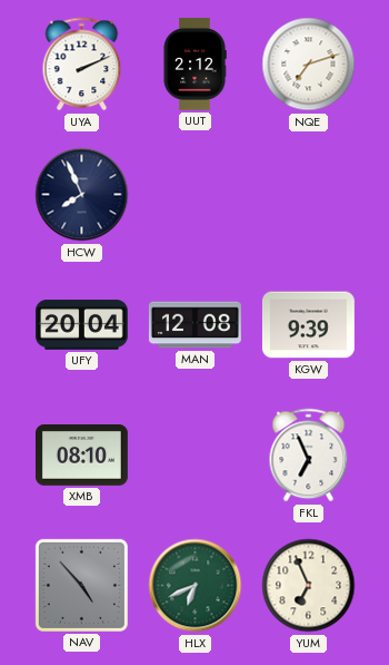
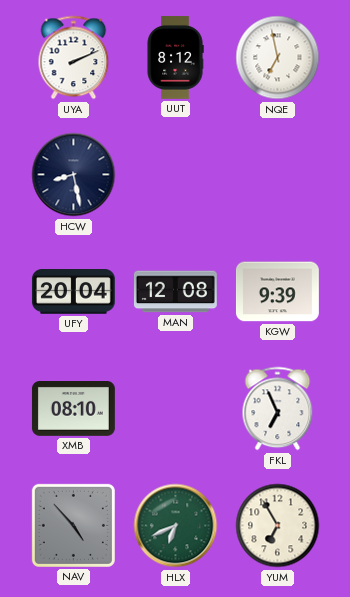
UUT: 2:12 -> 8:12
NQE: 7:12 -> 6:58
HCW: 7:56 -> 8:28
YUM: 6:56 -> 6:55
